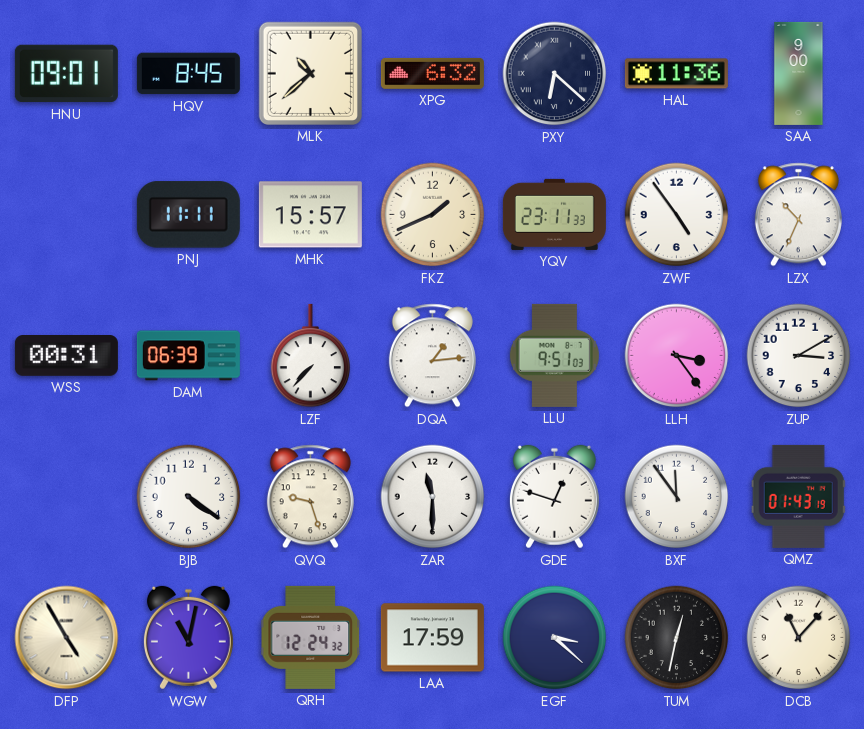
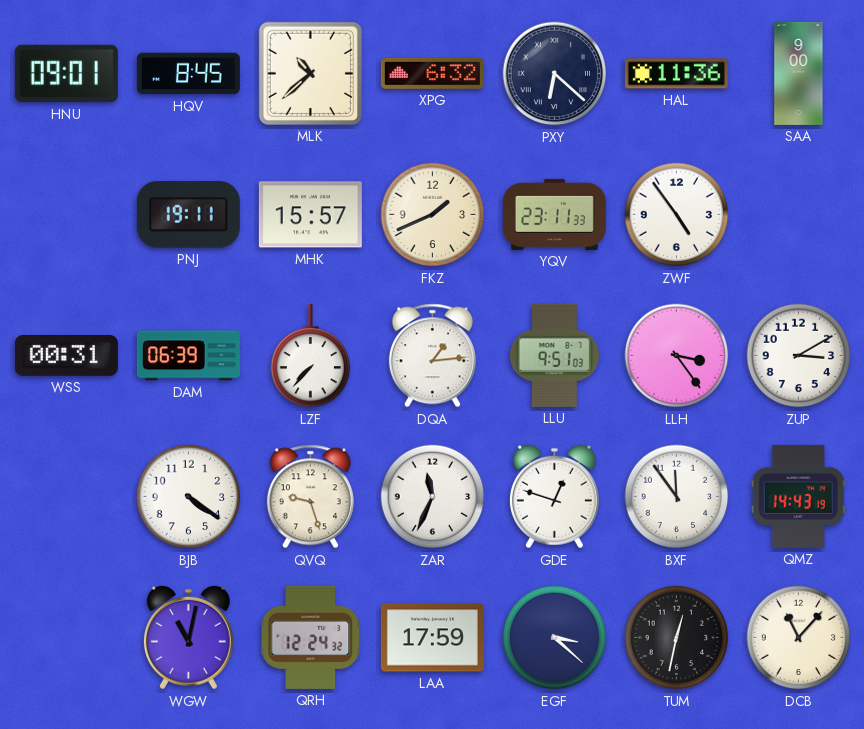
PNJ: 11:11 -> 19:11
LZX: 10:34 -> none
ZAR: 11:30 -> 11:34
QMZ: 01:43 -> 14:43
DFP: 4:55 -> none
